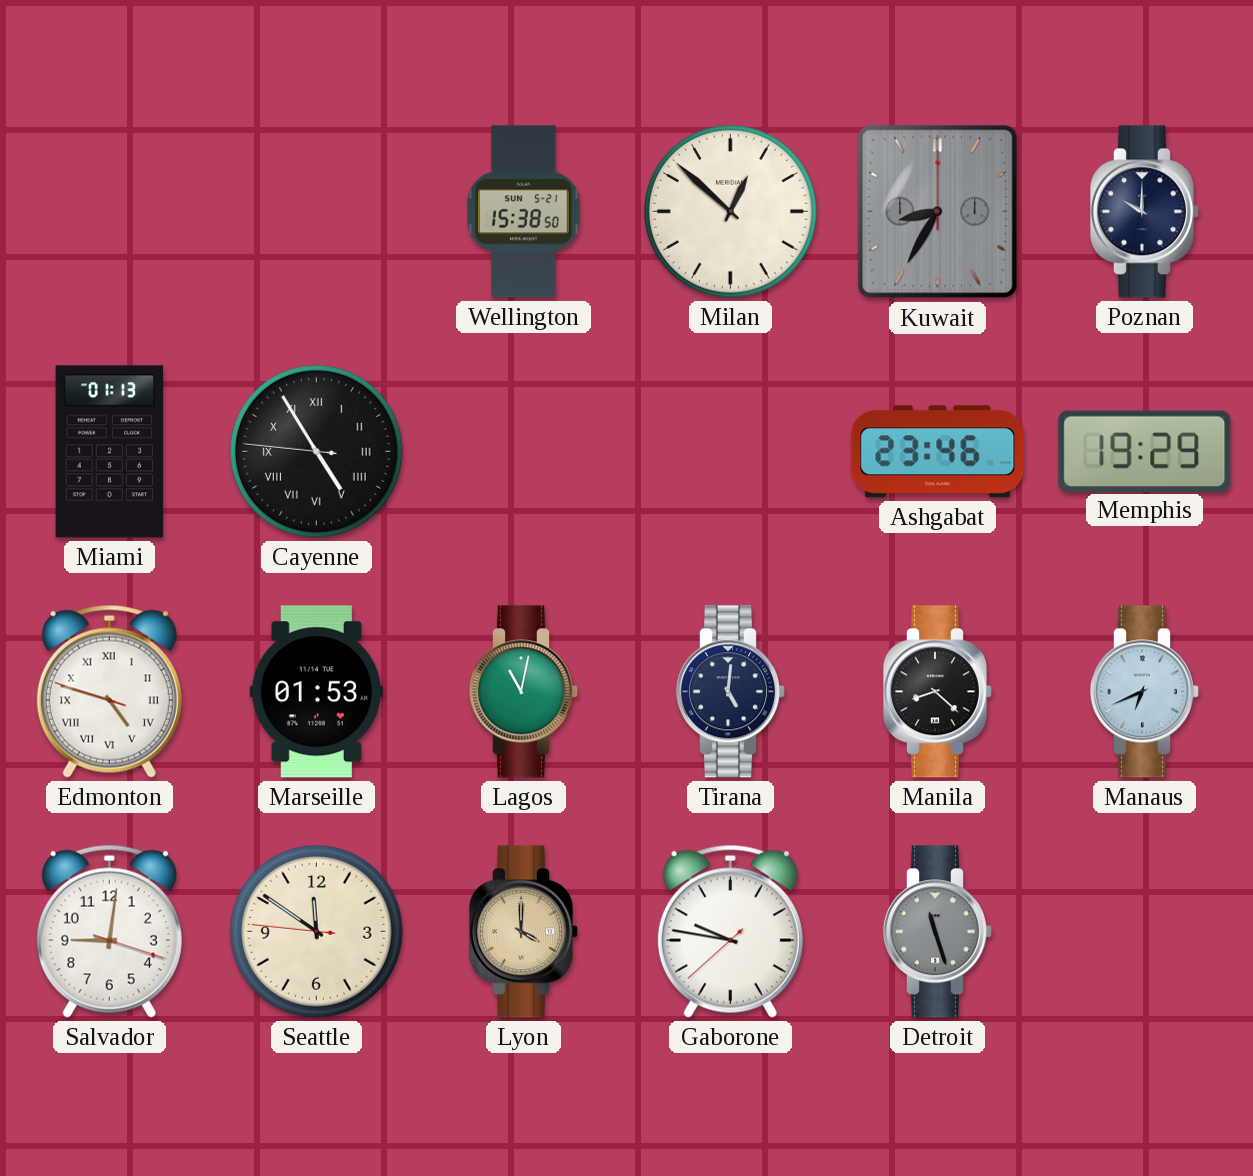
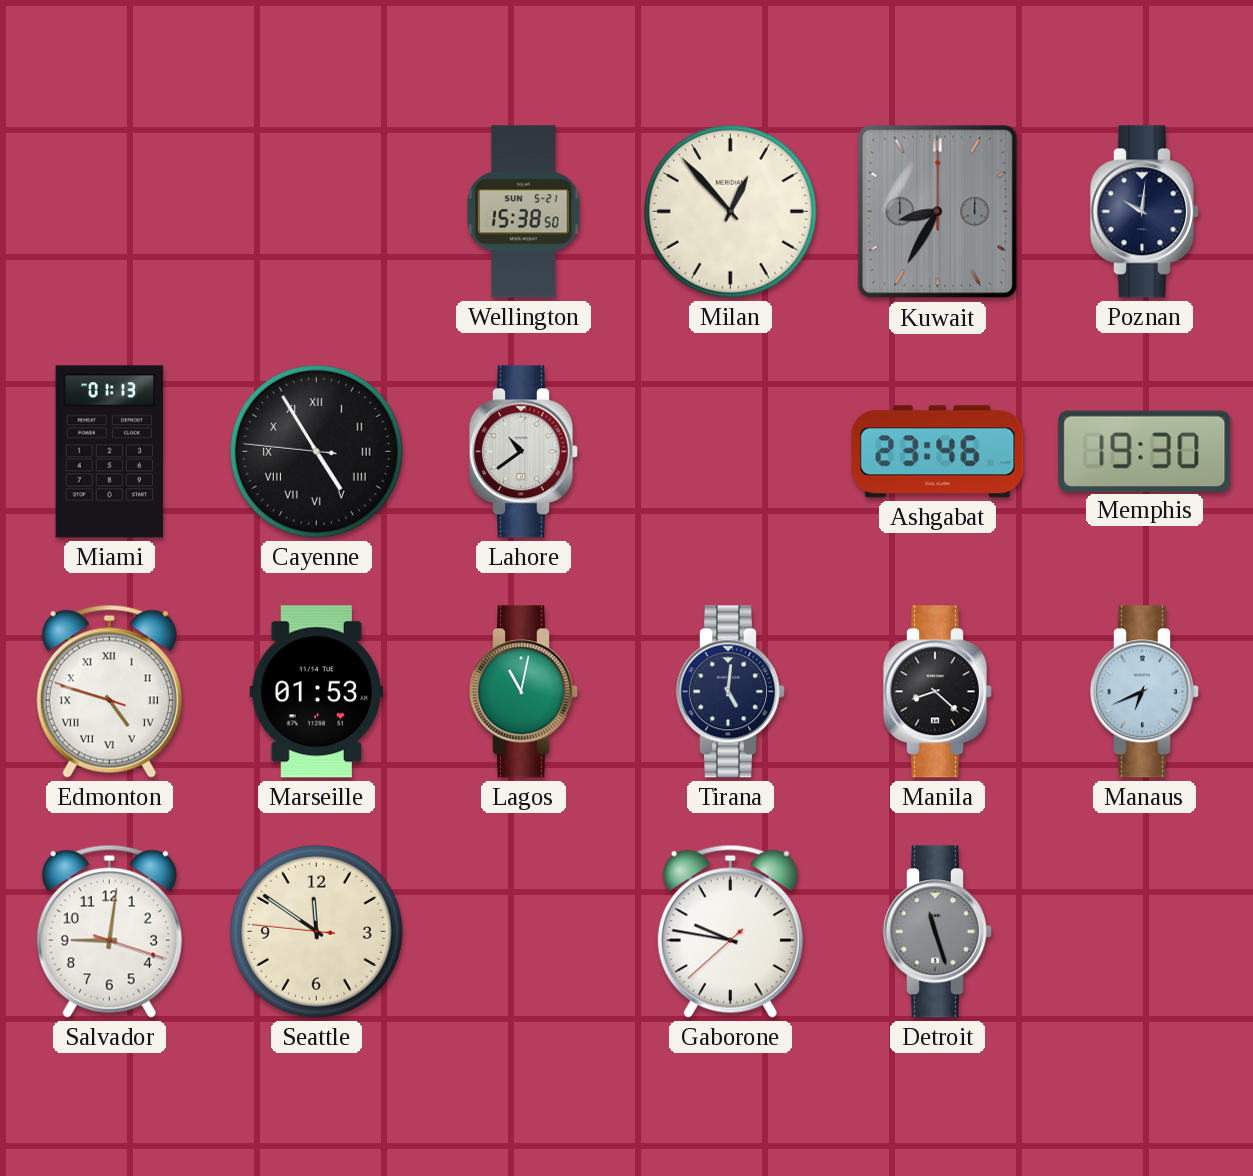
Milan: 12:52 -> 12:53
Poznan: 10:00 -> 10:01
Lahore: none -> 10:39
Memphis: 19:29 -> 19:30
Lyon: 4:00 -> none
